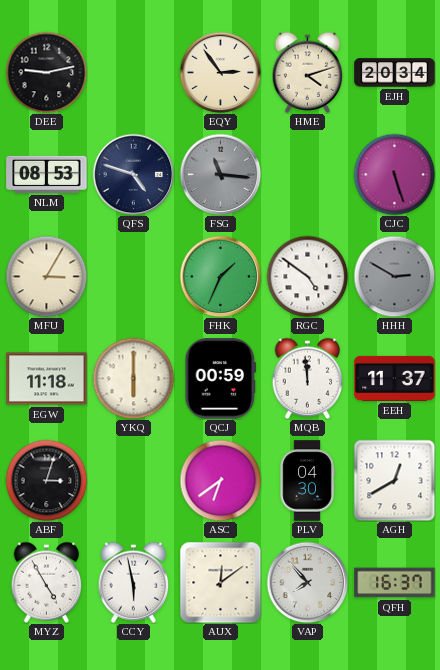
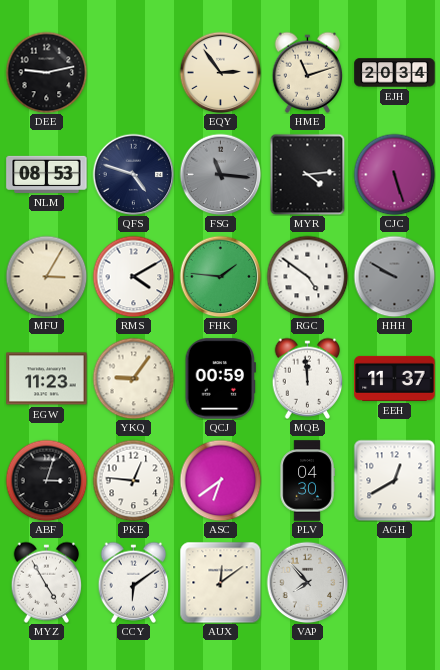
HME: 4:12 -> 11:12
MYR: none -> 4:14
RMS: none -> 4:10
FHK: 1:34 -> 1:46
HHH: 2:50 -> 9:50
EGW: 11:18 -> 11:23
YKQ: 6:00 -> 9:06
PKE: none -> 12:46
CCY: 5:58 -> 6:09
QFH: 16:37 -> none
